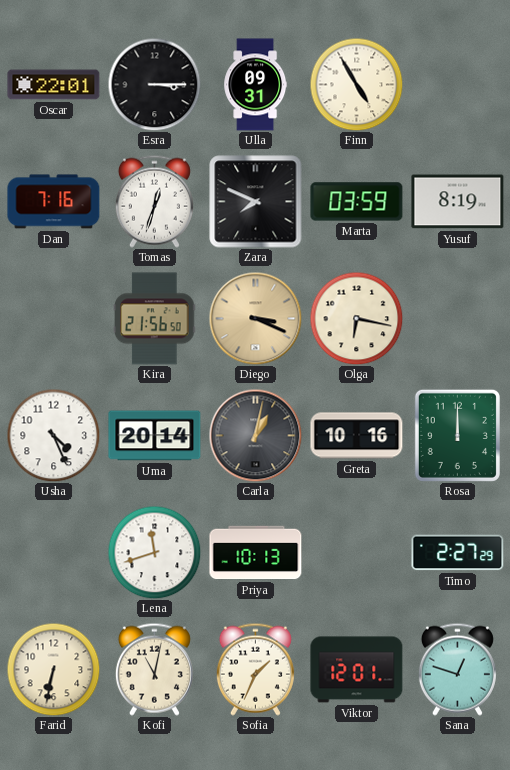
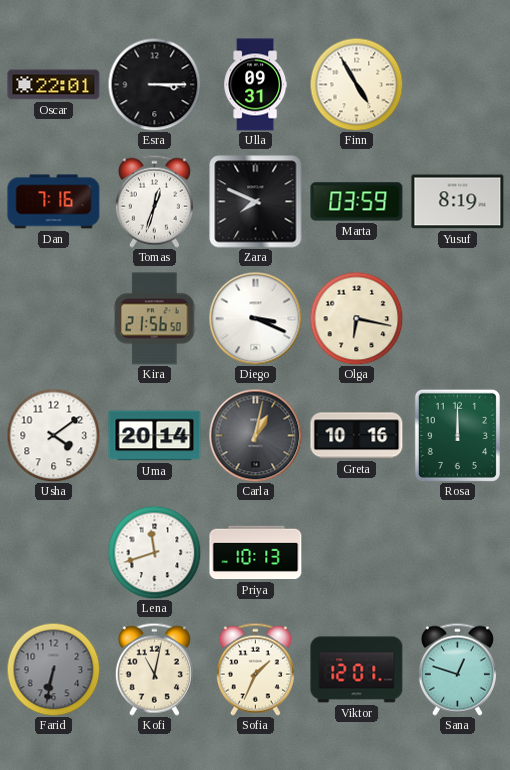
Diego dial: champagne -> white
Usha: 4:26 -> 4:09
Timo: 2:27 -> none
Farid dial: cream -> grey
